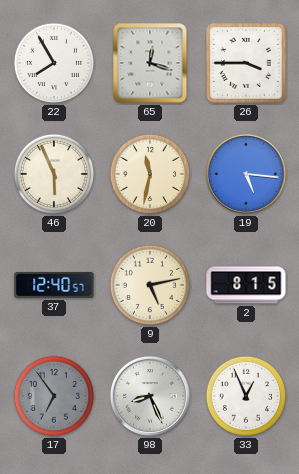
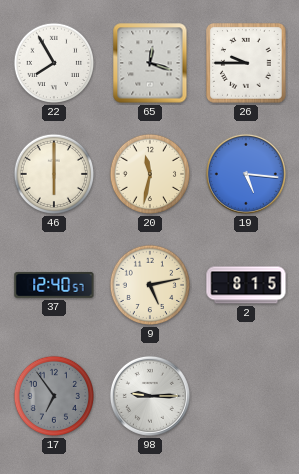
26: 3:45 -> 9:45
46: 5:56 -> 6:00
98: 8:26 -> 9:15
33: 12:56 -> none
